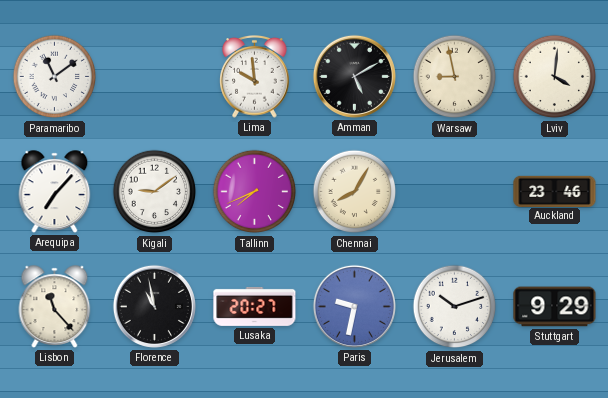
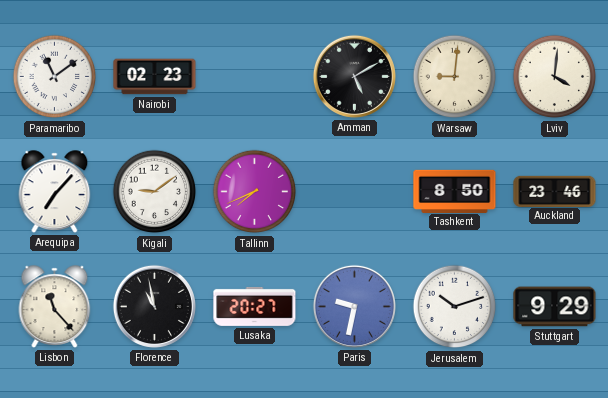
Nairobi: none -> 02:23
Lima: 9:59 -> none
Warsaw: 8:58 -> 9:01
Chennai: 8:05 -> none
Tashkent: none -> 8:50
